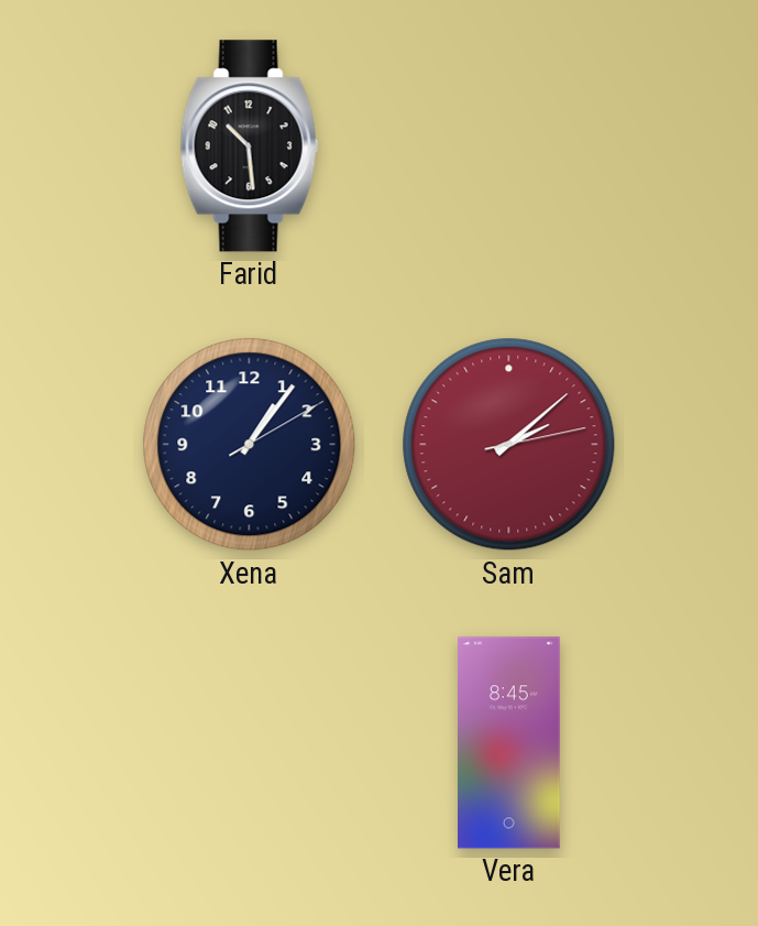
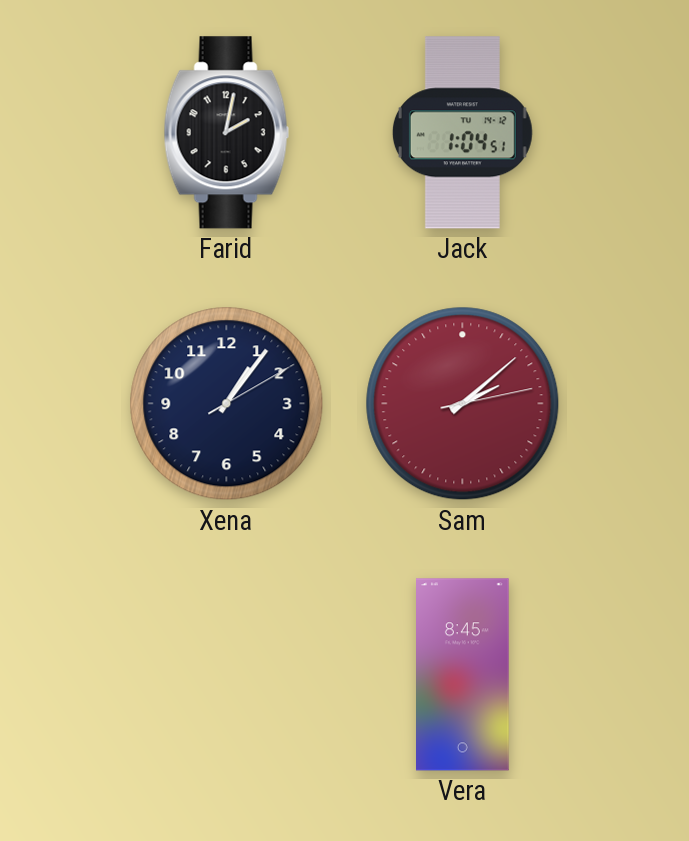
Farid: 10:29 -> 2:02
Jack: none -> 1:04
